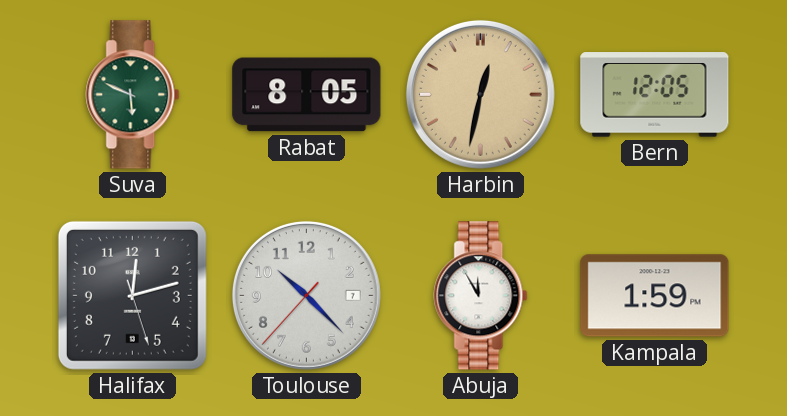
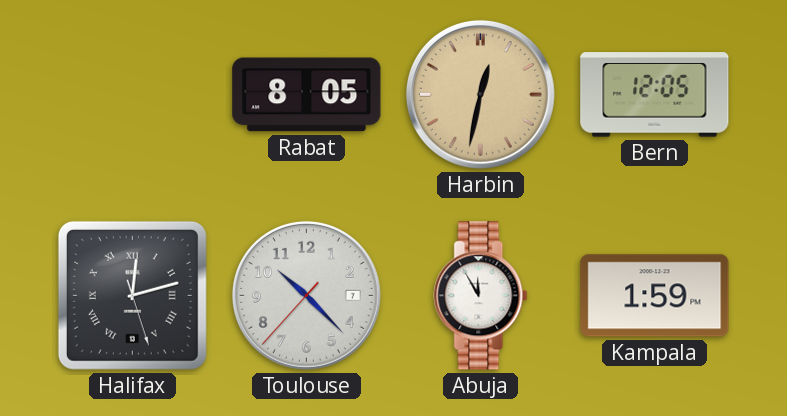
Suva: 5:49 -> none
Halifax numerals: Arabic -> Roman
